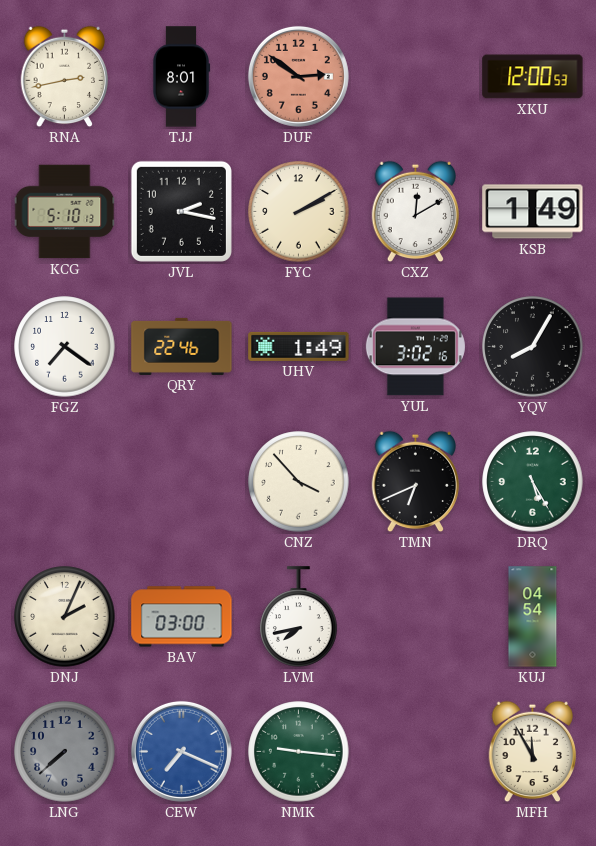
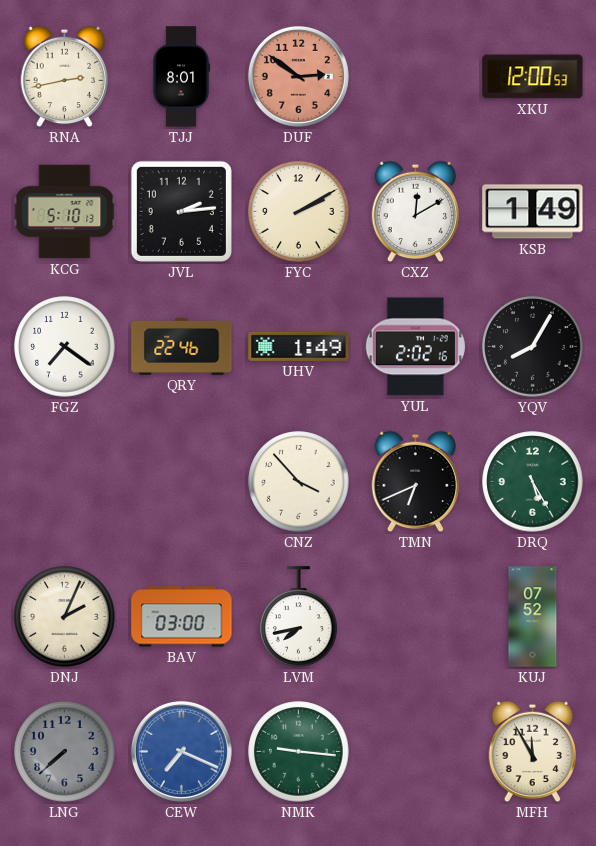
JVL: 2:17 -> 2:14
YUL: 3:02 -> 2:02
KUJ: 04:54 -> 07:52
